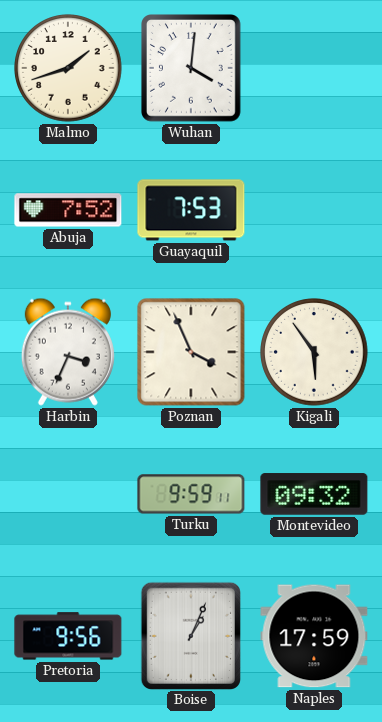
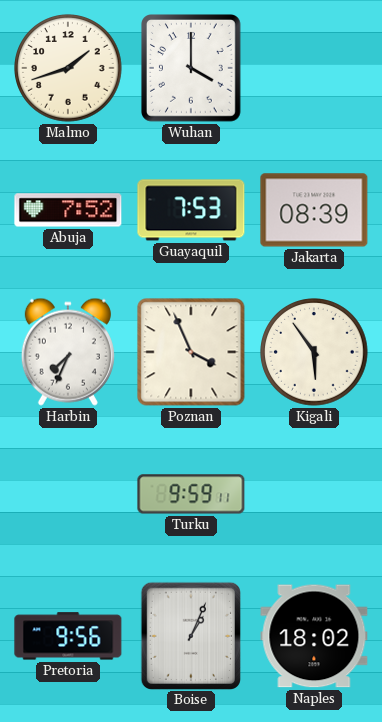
Wuhan: 4:01 -> 4:00
Jakarta: none -> 08:39
Harbin: 3:34 -> 7:34
Montevideo: 09:32 -> none
Naples: 17:59 -> 18:02
